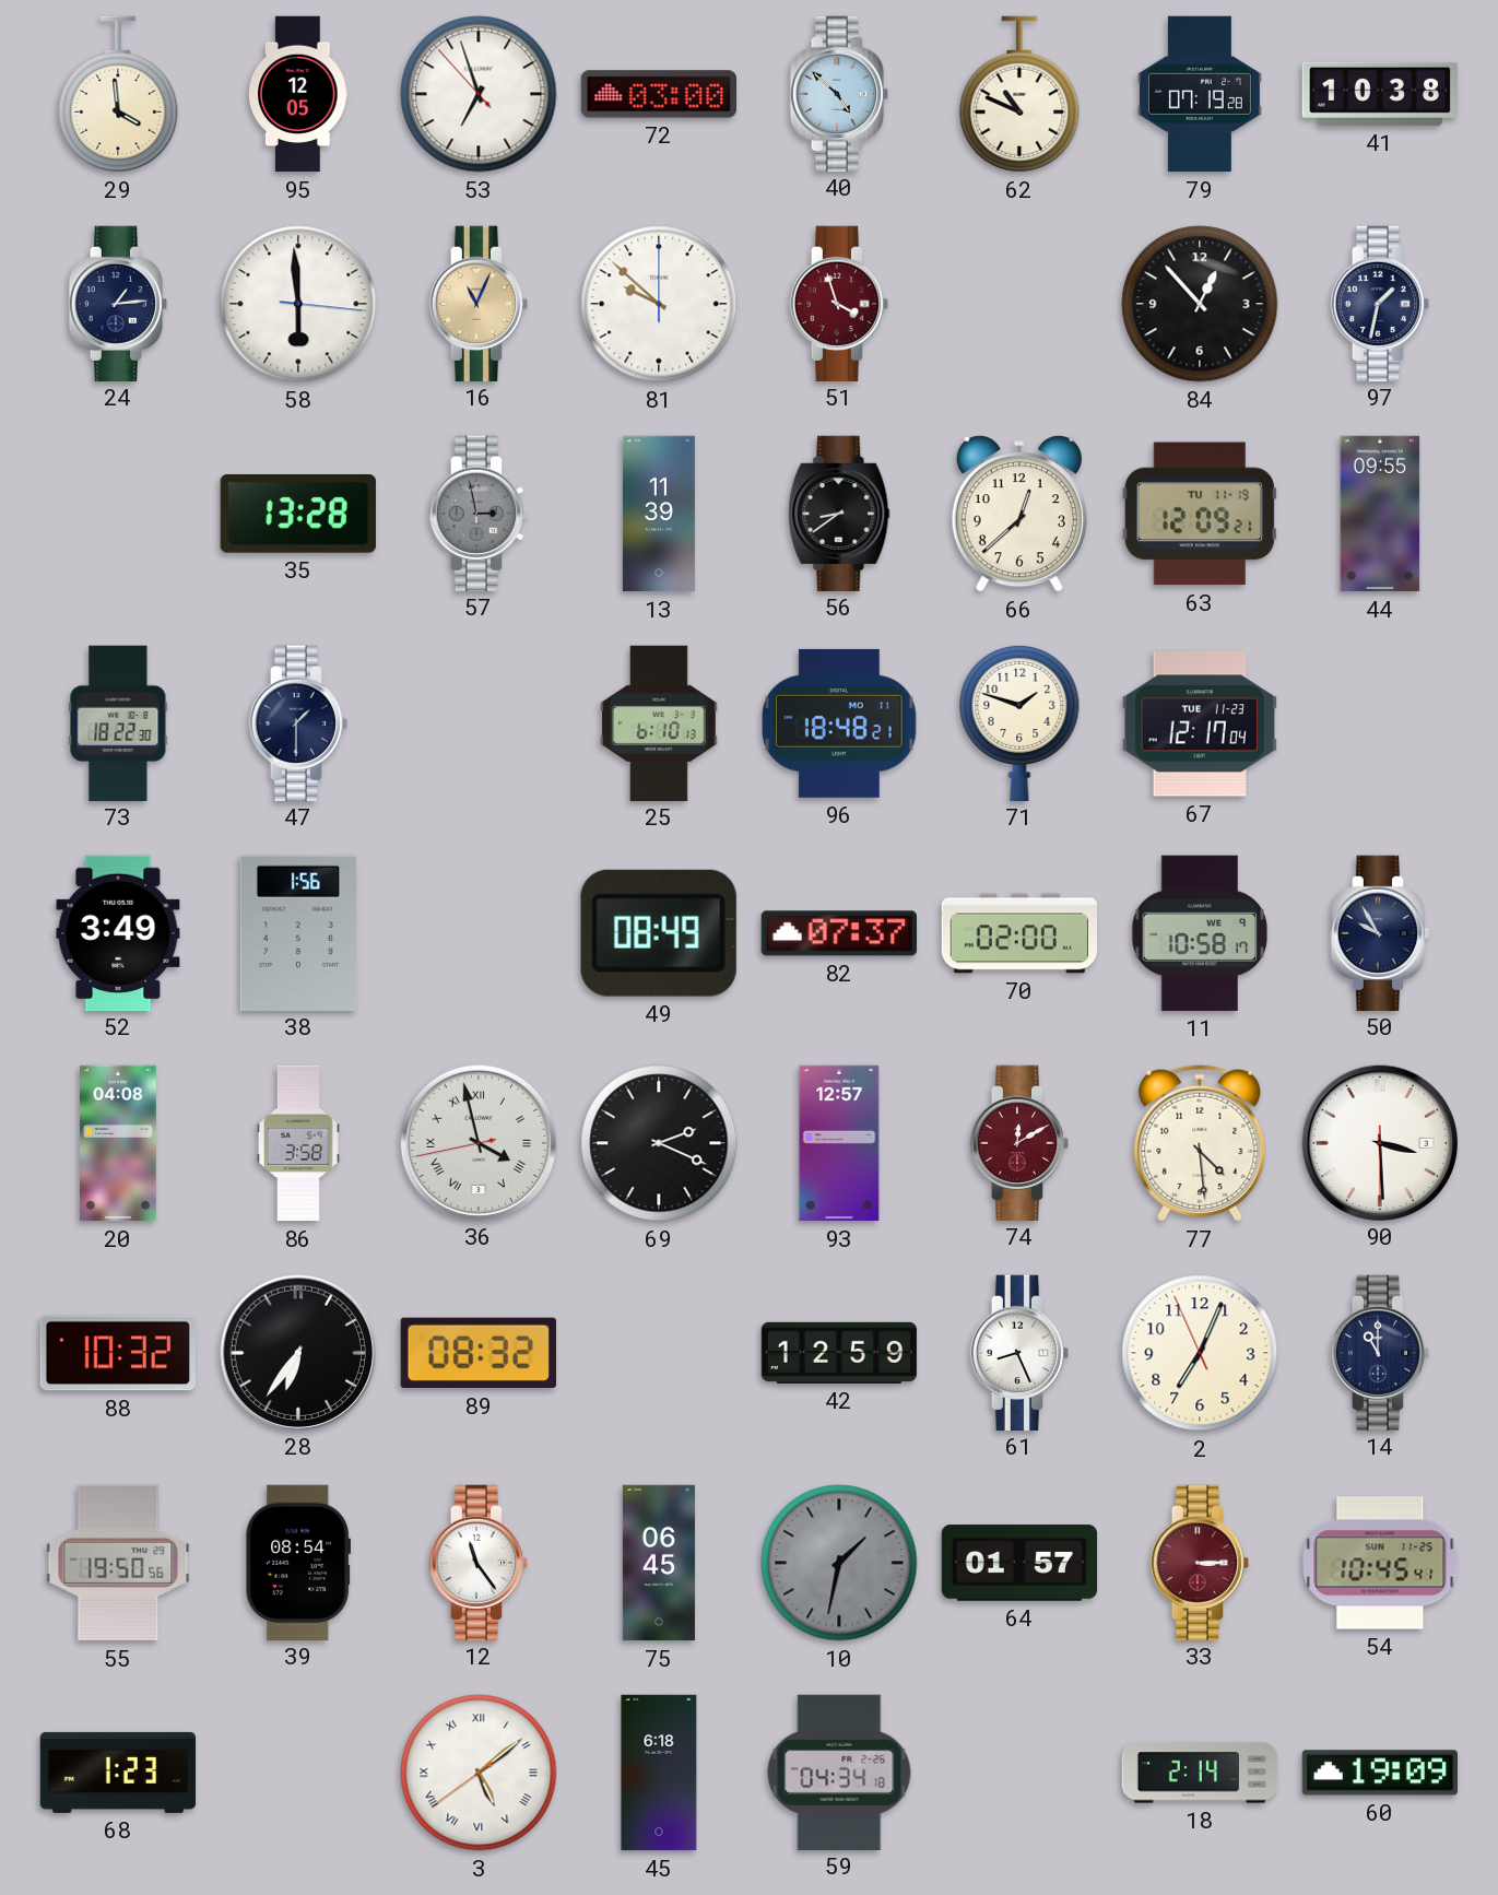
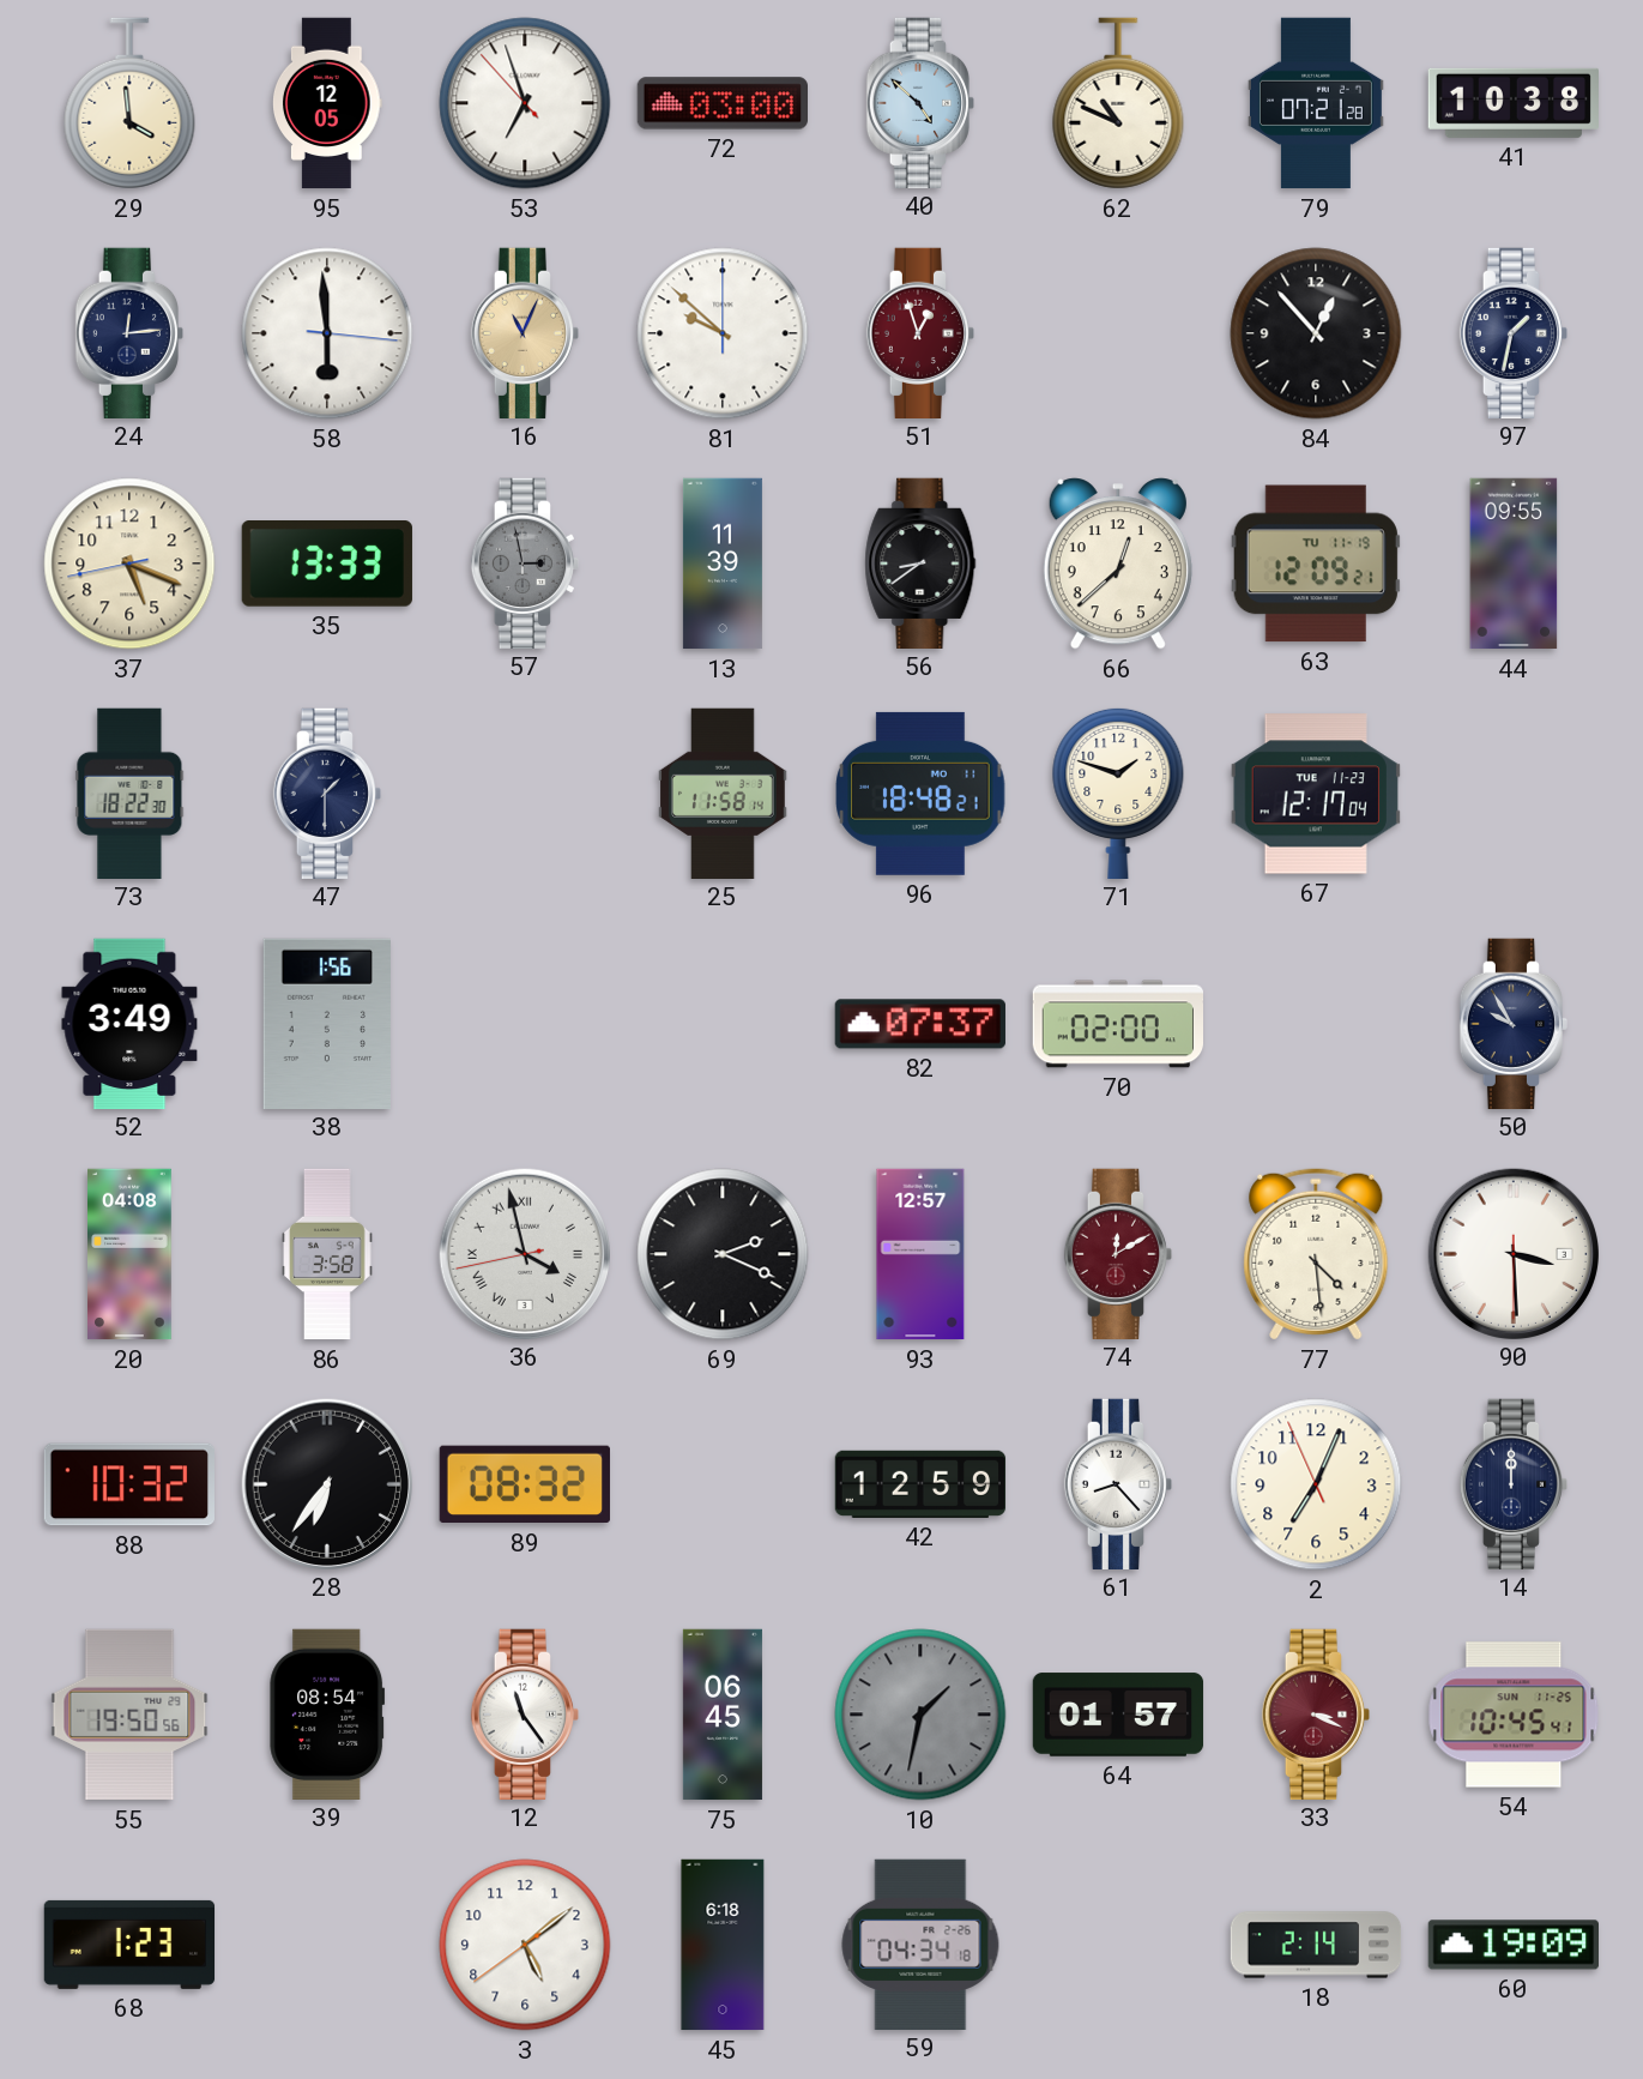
79: 07:19 -> 07:21
24: 1:14 -> 12:14
51: 3:57 -> 12:57
37: none -> 5:18
35: 13:28 -> 13:33
25: 6:10 -> 11:58
49: 08:49 -> none
11: 10:58 -> none
61: 8:26 -> 8:23
14: 11:00 -> 12:00
33: 3:15 -> 3:19
3 numerals: Roman -> Arabic
